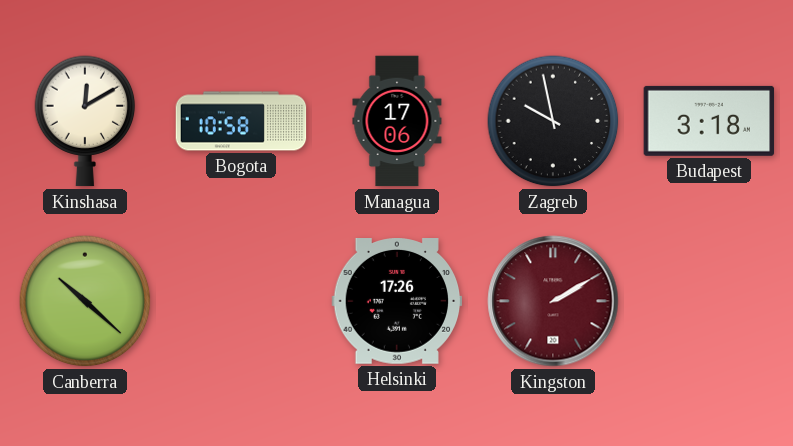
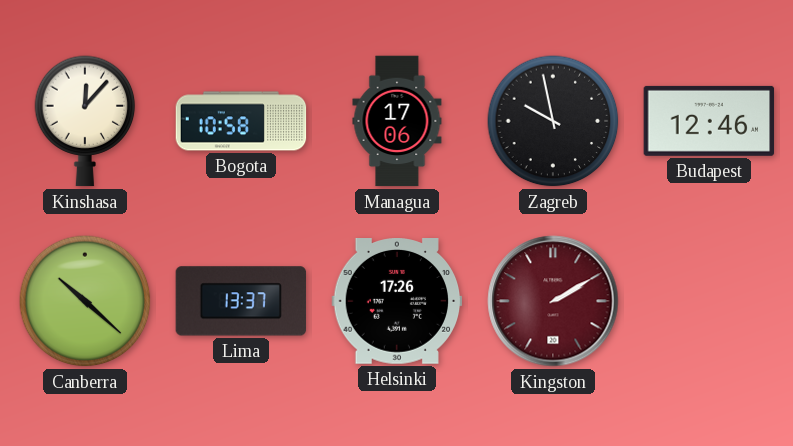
Kinshasa: 12:10 -> 12:07
Budapest: 3:18 -> 12:46
Lima: none -> 13:37
